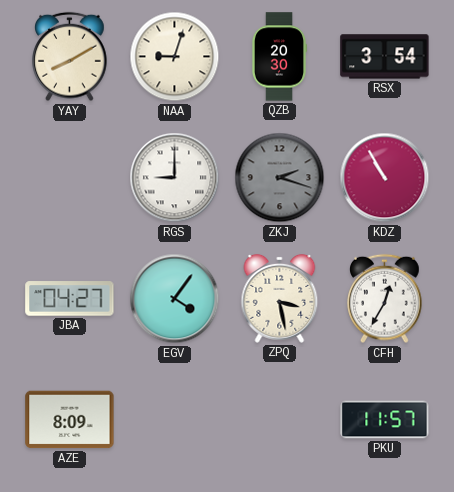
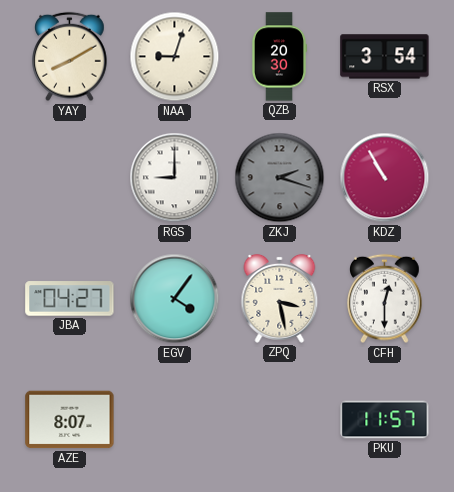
CFH: 12:35 -> 12:30
AZE: 8:09 -> 8:07
